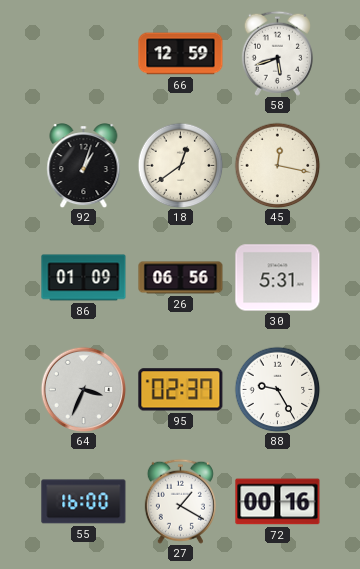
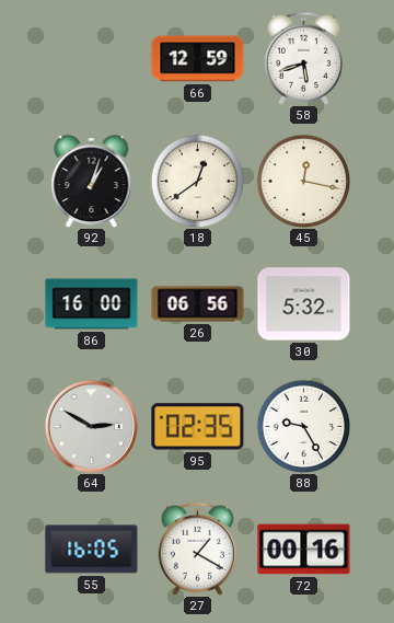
86: 01:09 -> 16:00
30: 5:31 -> 5:32
64: 3:34 -> 2:50
95: 02:37 -> 02:35
55: 16:00 -> 16:05
